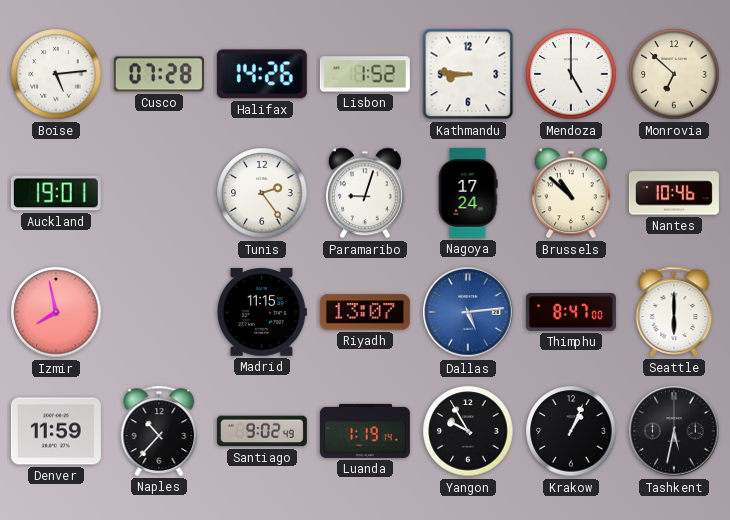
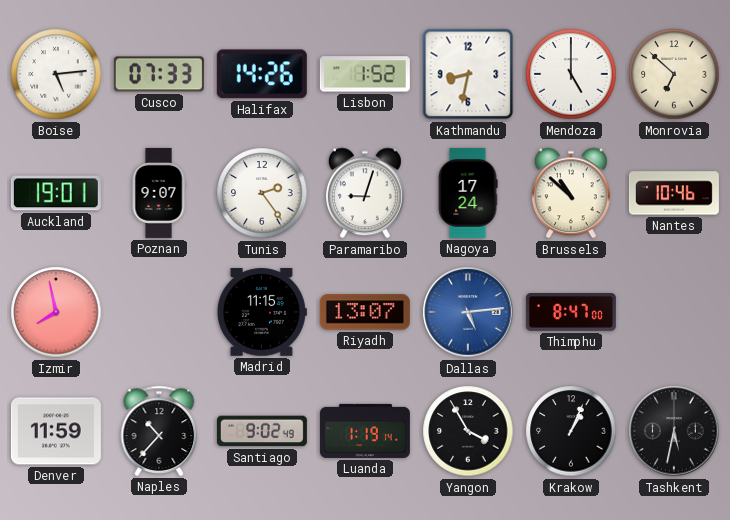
Cusco: 07:28 -> 07:33
Kathmandu: 8:46 -> 8:32
Poznan: none -> 9:07
Seattle: 6:00 -> none
Yangon: 9:55 -> 3:55
